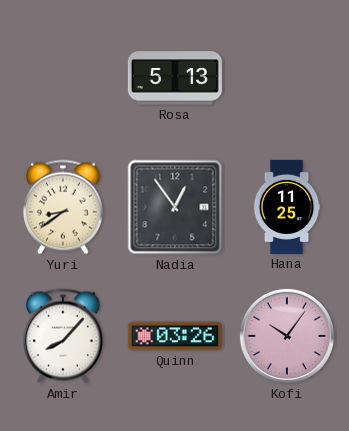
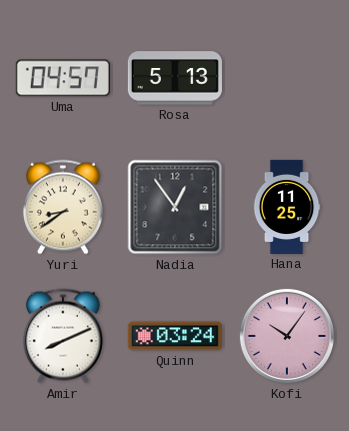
Uma: none -> 04:57
Amir: 8:07 -> 8:11
Quinn: 03:26 -> 03:24
